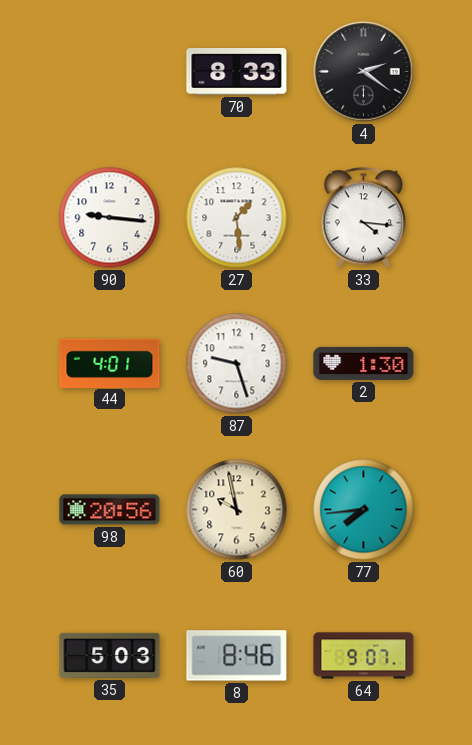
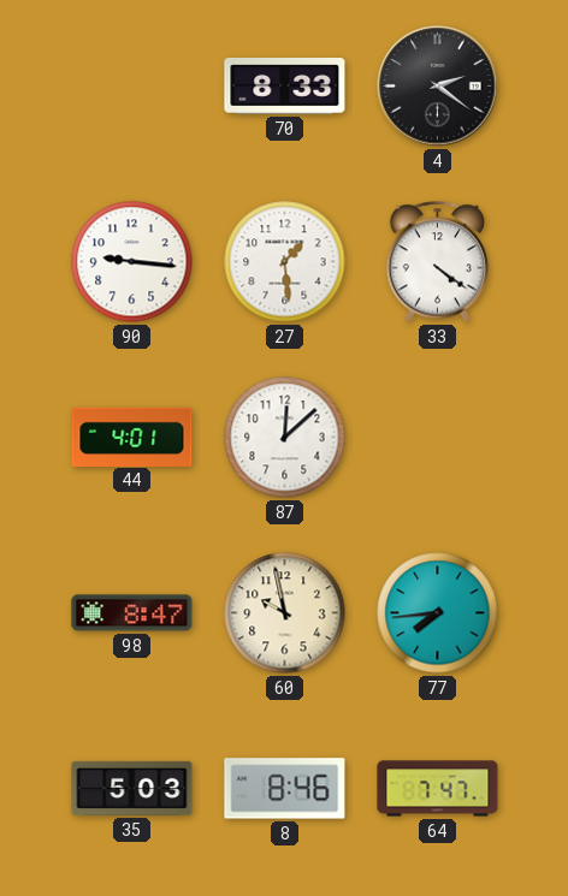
33: 4:16 -> 4:21
87: 9:27 -> 12:08
2: 1:30 -> none
98: 20:56 -> 8:47
64: 9:07 -> 7:47
